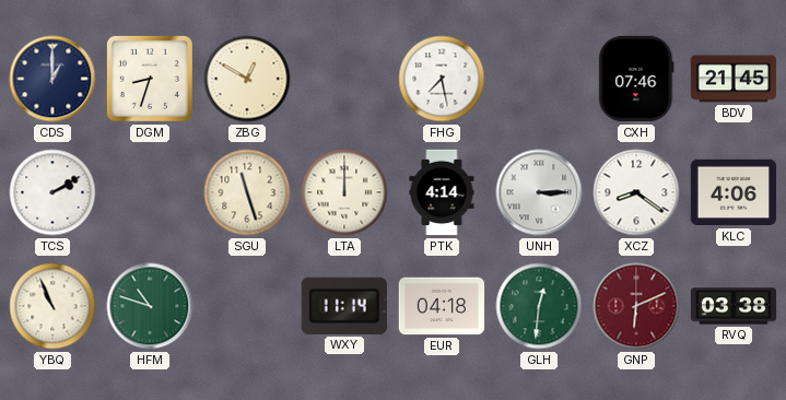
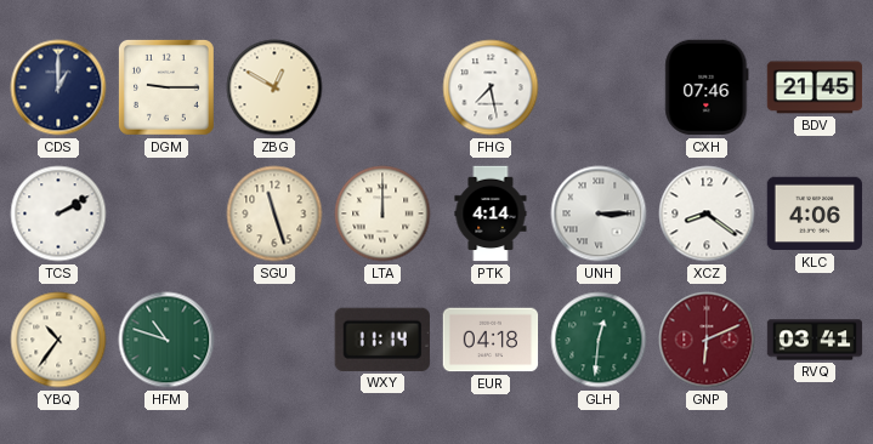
DGM: 8:33 -> 9:15
YBQ: 10:56 -> 10:36
RVQ: 03:38 -> 03:41
